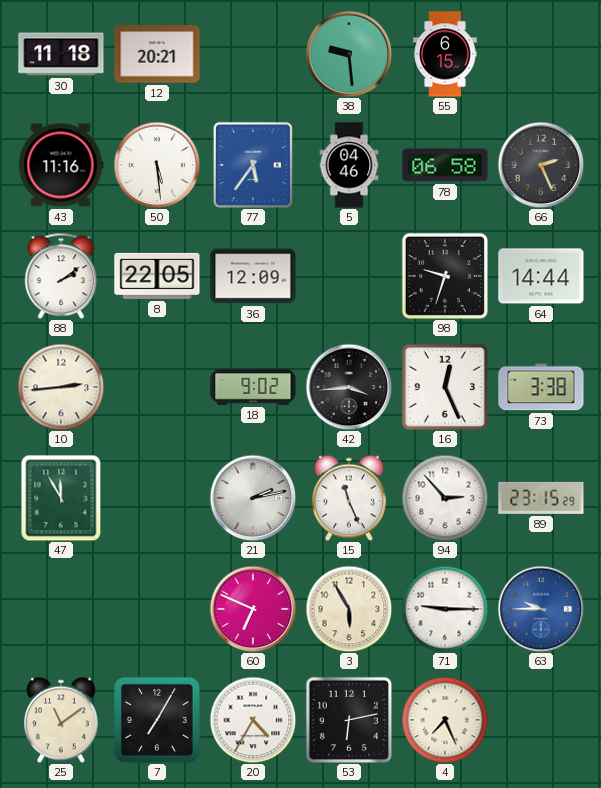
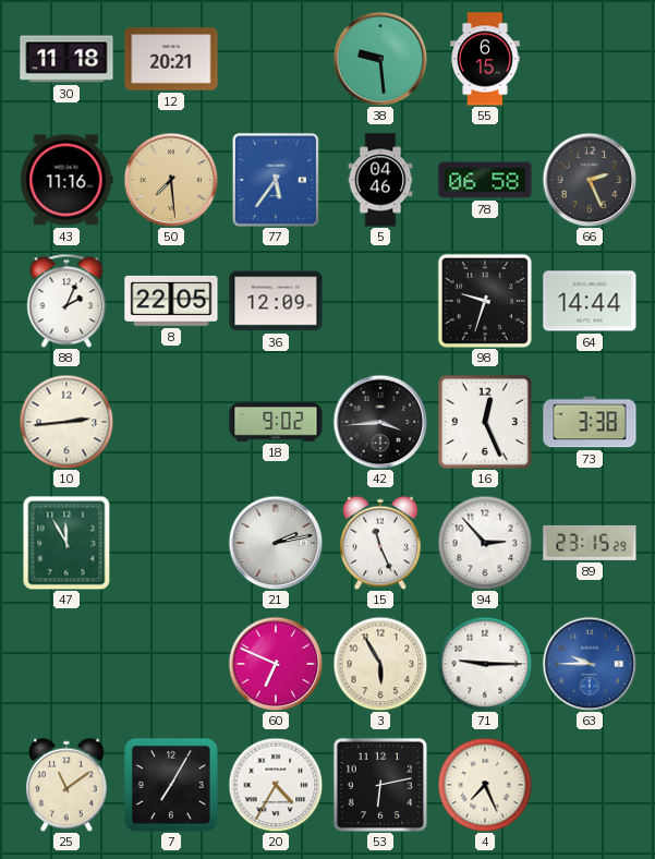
50: 5:29 -> 7:29
50 dial: white -> champagne
88: 2:09 -> 2:04
